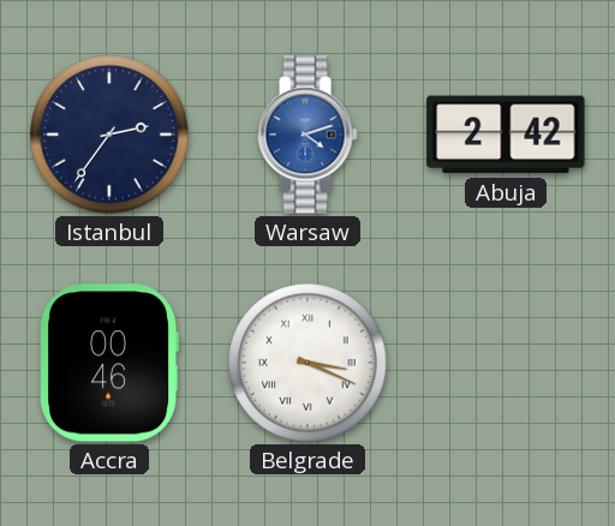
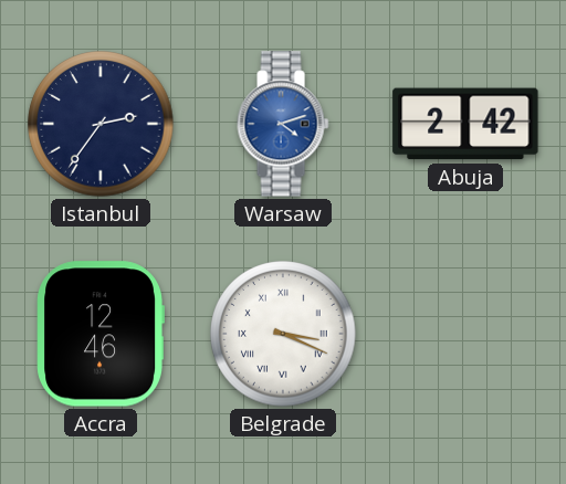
Accra: 00:46 -> 12:46
